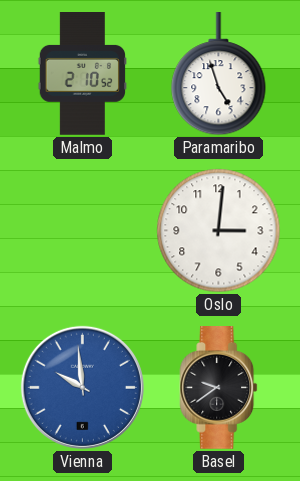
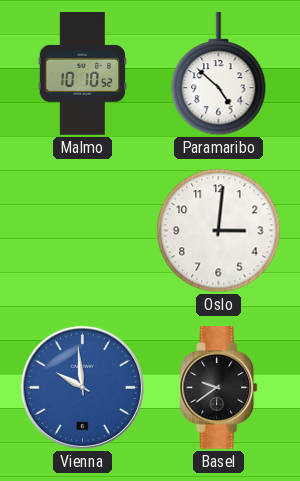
Malmo: 2:10 -> 10:10
Paramaribo: 4:57 -> 4:52
